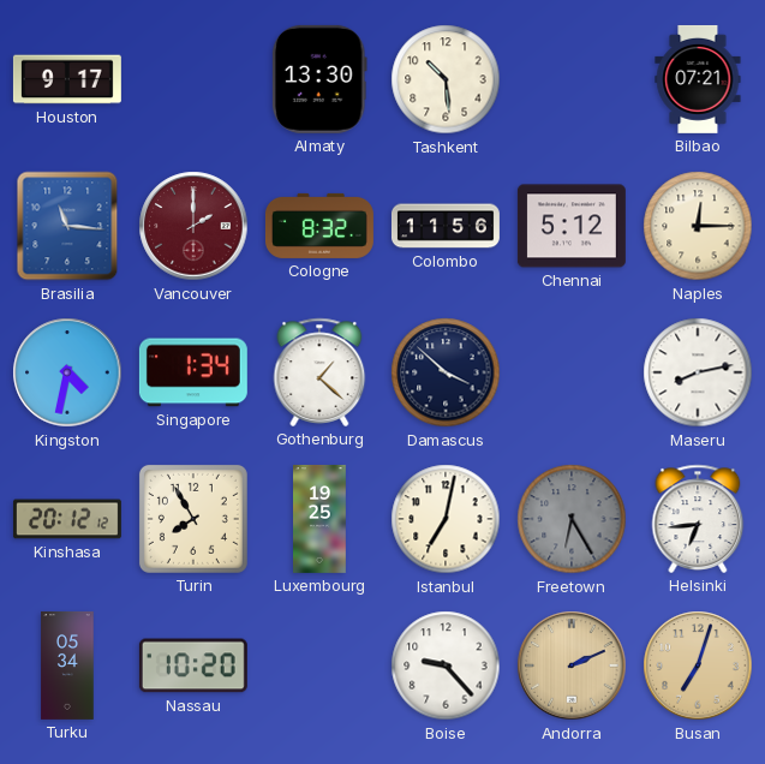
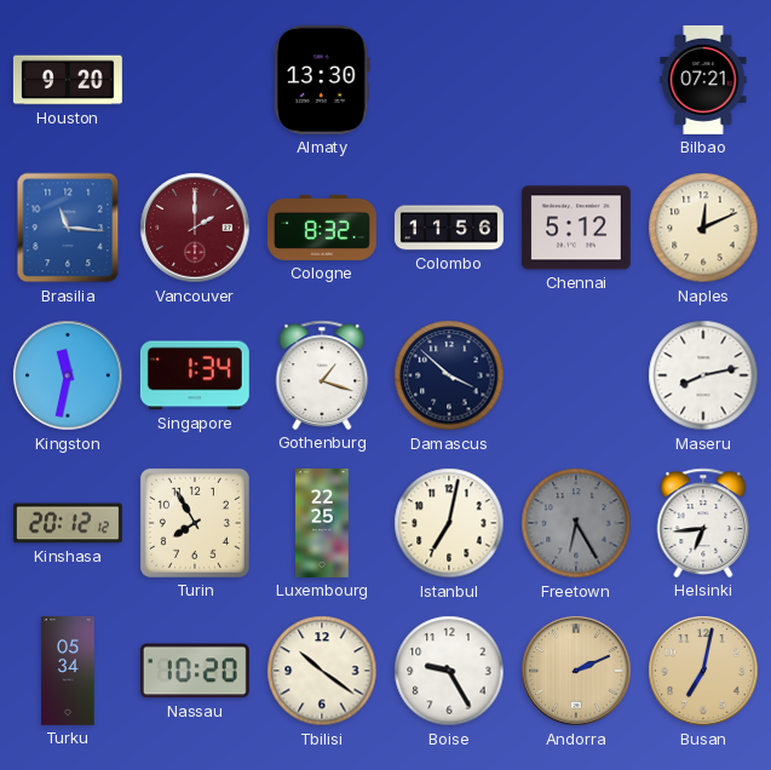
Houston: 9:17 -> 9:20
Tashkent: 10:29 -> none
Naples: 12:15 -> 12:11
Kingston: 4:32 -> 11:32
Gothenburg: 1:22 -> 1:18
Luxembourg: 19:25 -> 22:25
Tbilisi: none -> 10:21
Boise: 9:23 -> 9:25
Busan: 7:03 -> 7:02
